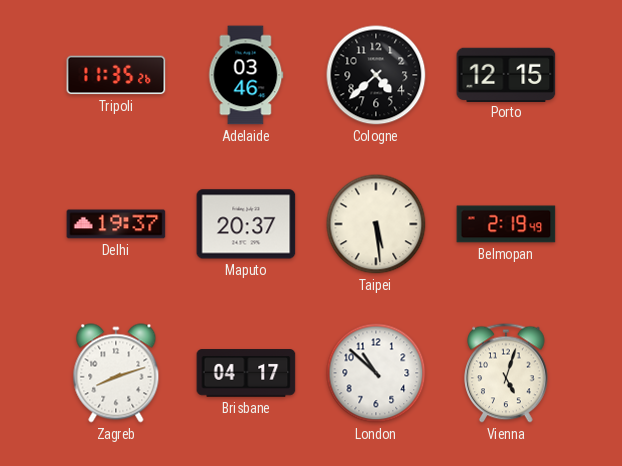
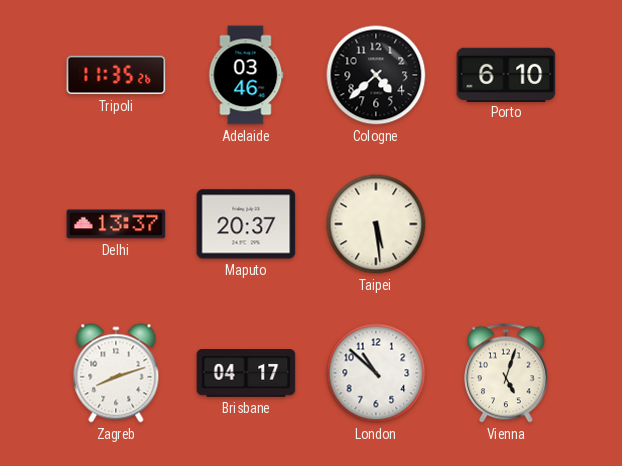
Porto: 12:15 -> 6:10
Delhi: 19:37 -> 13:37
Belmopan: 2:19 -> none
